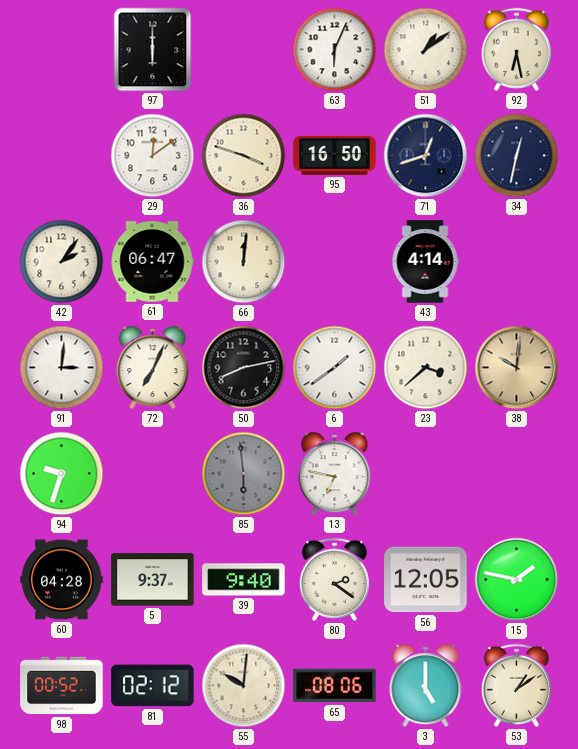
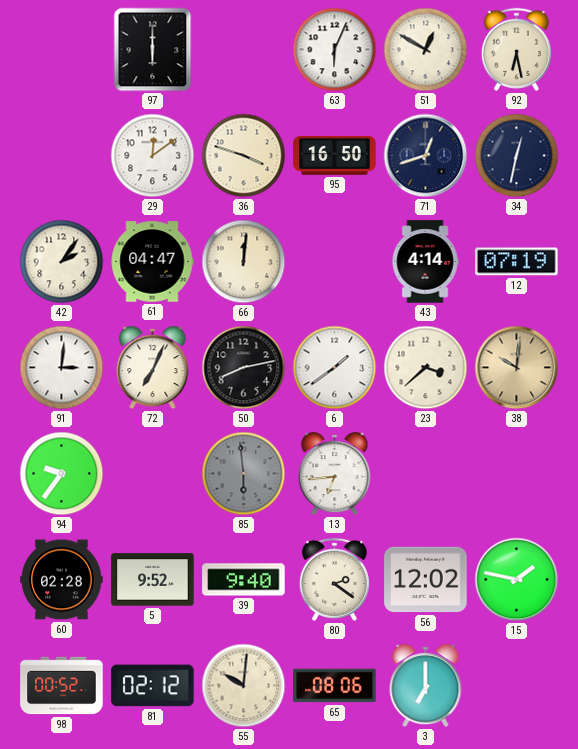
51: 1:09 -> 12:50
61: 06:47 -> 04:47
12: none -> 07:19
94: 9:33 -> 9:36
13: 6:47 -> 6:44
60: 04:28 -> 02:28
5: 9:37 -> 9:52
56: 12:05 -> 12:02
3: 5:00 -> 7:00
53: 1:09 -> none
